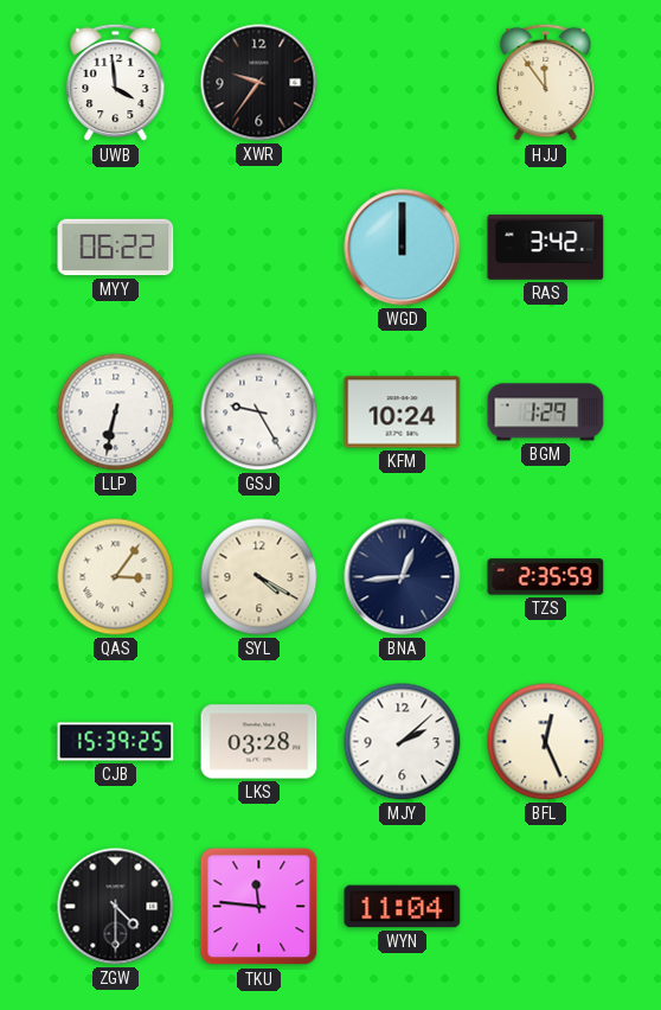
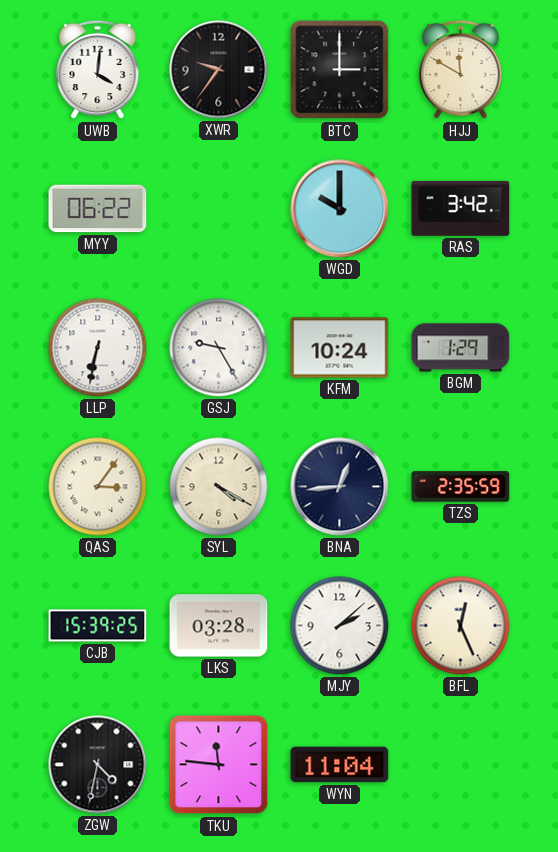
UWB: 3:59 -> 4:01
BTC: none -> 3:00
HJJ: 11:54 -> 11:50
WGD: 12:00 -> 10:00
ZGW: 4:30 -> 4:32
